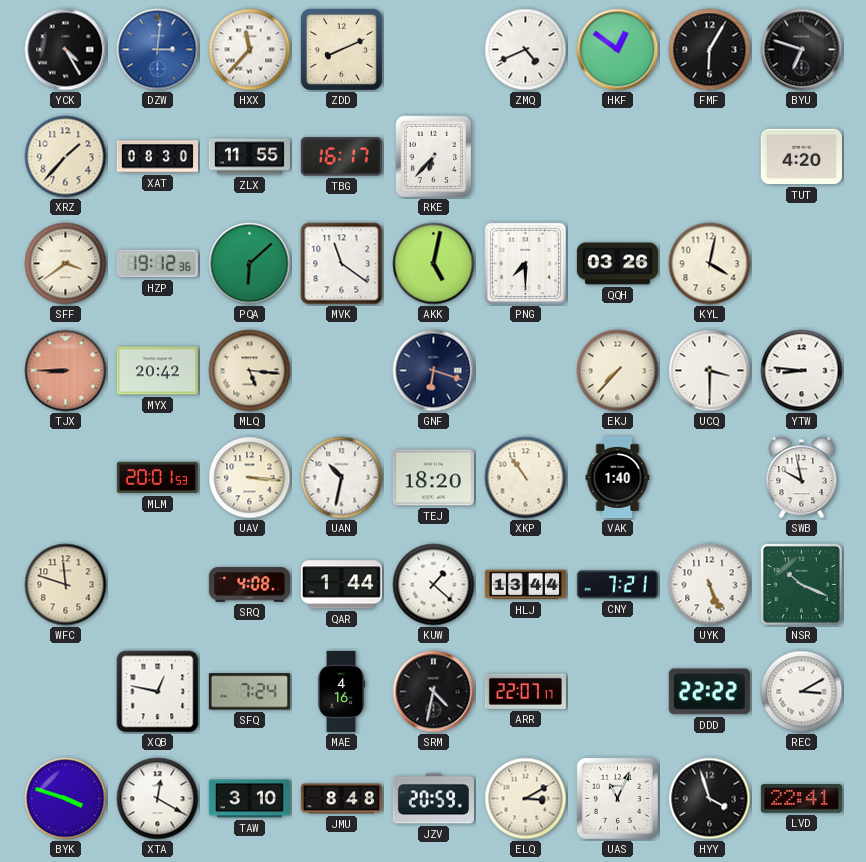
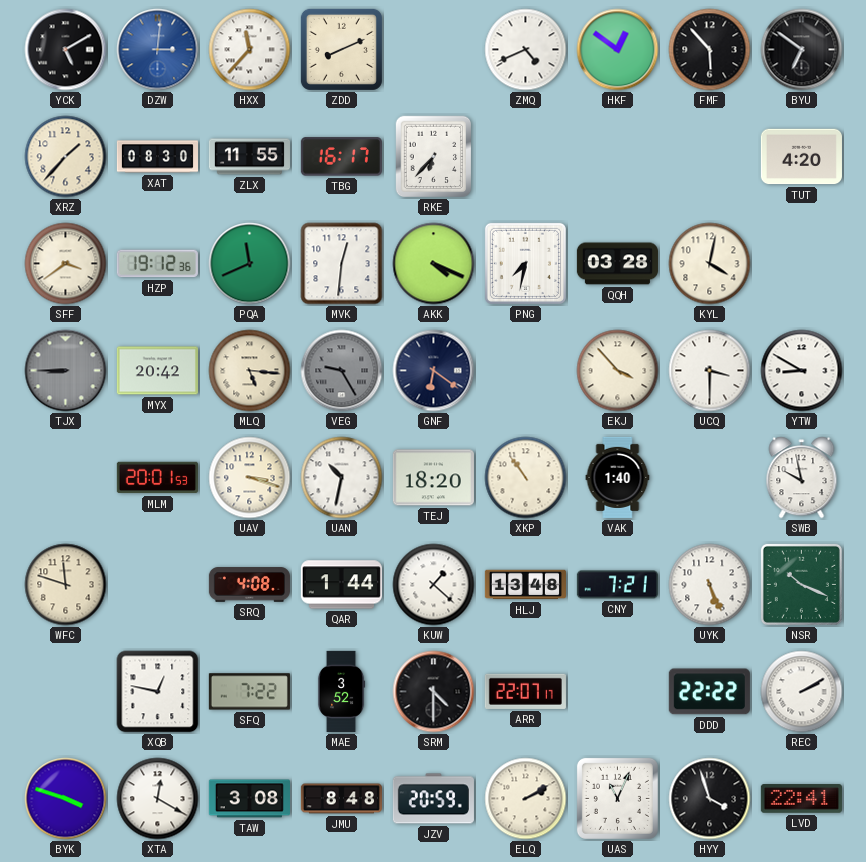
YCK: 4:25 -> 5:10
FMF: 6:05 -> 5:53
BYU: 6:48 -> 6:51
PQA: 6:08 -> 11:41
MVK: 11:21 -> 12:31
AKK: 5:02 -> 4:19
PNG: 7:30 -> 7:32
QQH: 03:26 -> 03:28
TJX dial: salmon -> grey
VEG: none -> 9:25
GNF: 6:18 -> 6:21
EKJ: 7:37 -> 3:53
YTW: 8:46 -> 8:50
UAV: 3:16 -> 3:18
HLJ: 13:44 -> 13:48
SFQ: 7:24 -> 7:22
MAE: 4:16 -> 3:52
SRM: 4:32 -> 4:30
REC: 3:10 -> 2:10
TAW: 3:10 -> 3:08
ELQ: 3:10 -> 2:10
